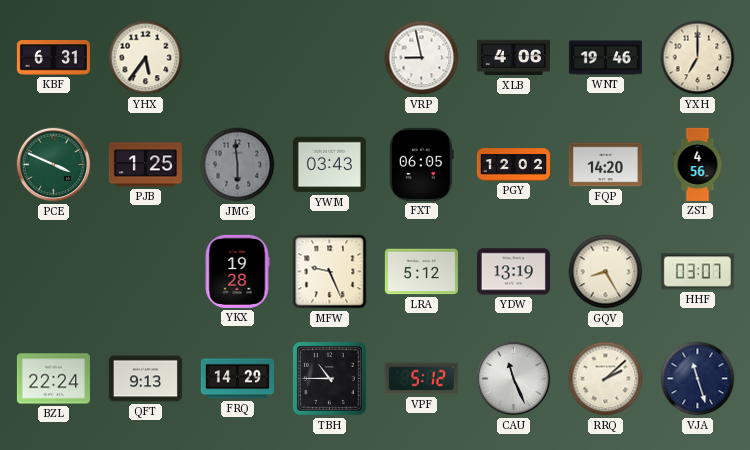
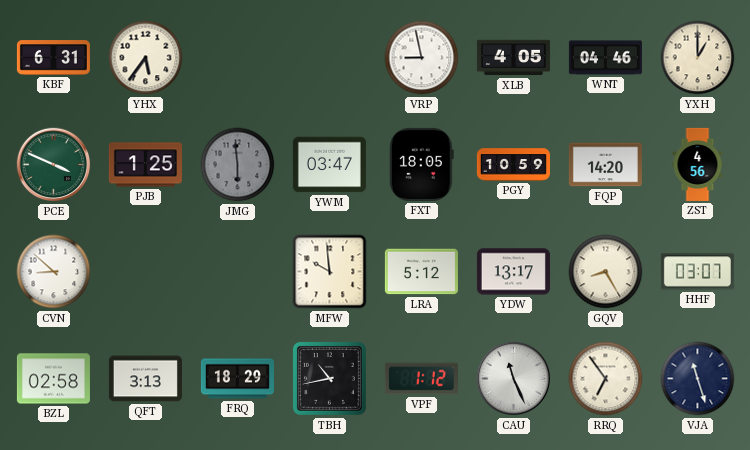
XLB: 4:06 -> 4:05
WNT: 19:46 -> 04:46
YXH: 7:00 -> 1:00
YWM: 03:43 -> 03:47
FXT: 06:05 -> 18:05
PGY: 12:02 -> 10:59
CVN: none -> 8:52
YKX: 19:28 -> none
MFW: 9:26 -> 9:59
YDW: 13:19 -> 13:17
BZL: 22:24 -> 02:58
QFT: 9:13 -> 3:13
FRQ: 14:29 -> 18:29
TBH: 10:45 -> 10:43
VPF: 5:12 -> 1:12
RRQ: 2:08 -> 6:54
